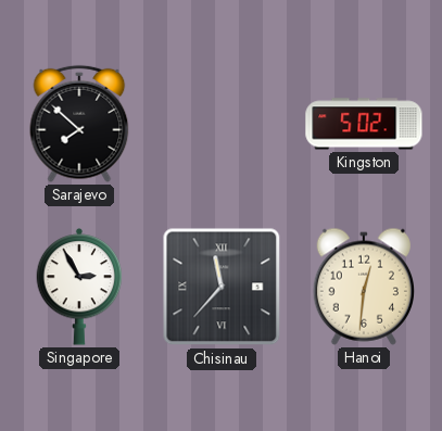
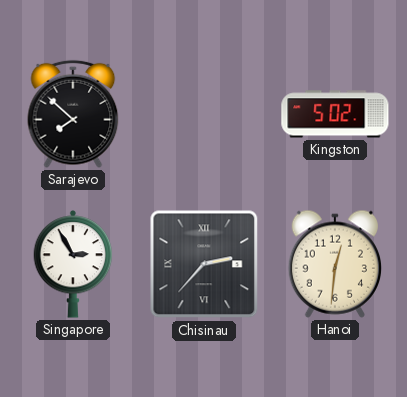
Chisinau: 11:37 -> 2:37
